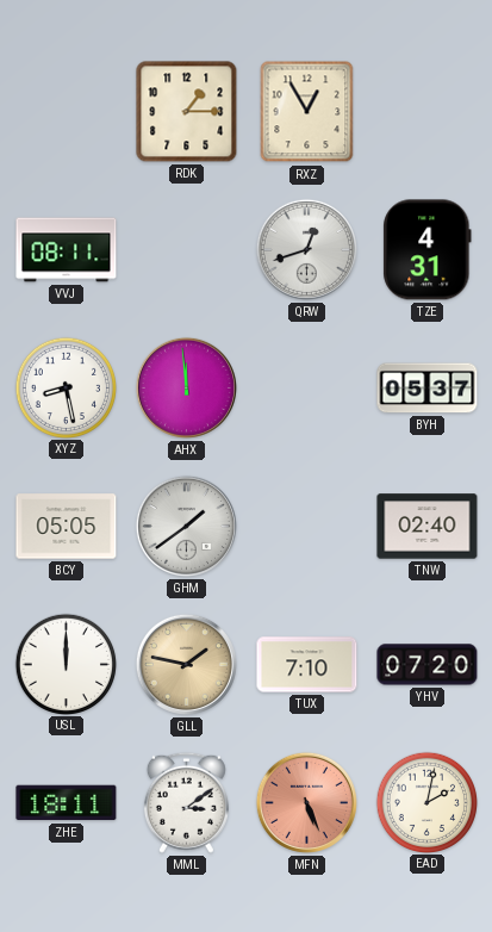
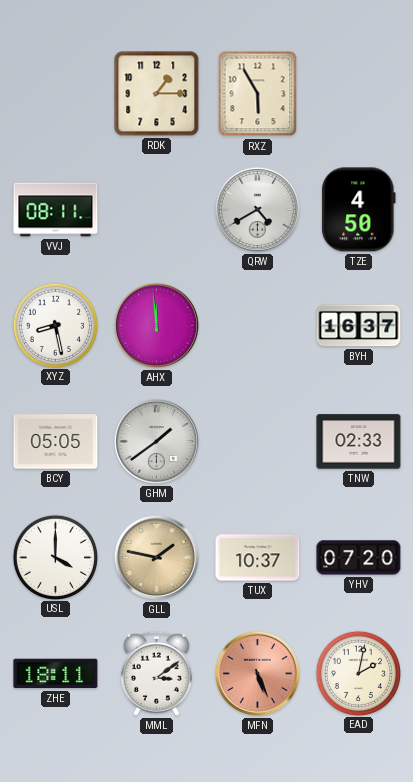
RXZ: 12:55 -> 5:55
QRW: 12:42 -> 4:40
TZE: 4:31 -> 4:50
BYH: 05:37 -> 16:37
TNW: 02:40 -> 02:33
USL: 12:00 -> 4:00
TUX: 7:10 -> 10:37
